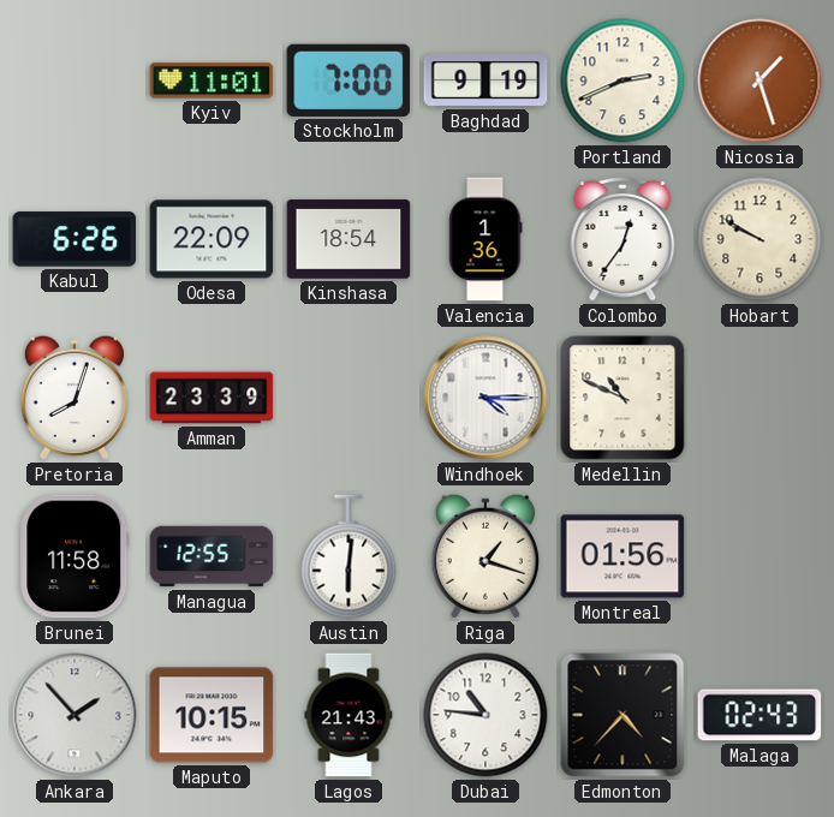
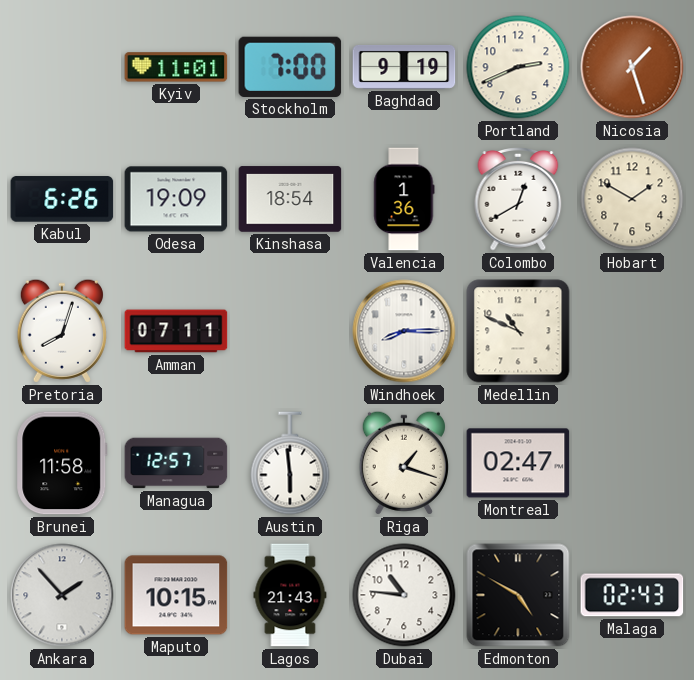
Odesa: 22:09 -> 19:09
Colombo: 12:36 -> 12:40
Hobart: 9:50 -> 1:50
Amman: 23:39 -> 07:11
Windhoek: 4:15 -> 8:15
Managua: 12:55 -> 12:57
Austin: 6:01 -> 5:59
Montreal: 01:56 -> 02:47
Edmonton: 4:37 -> 4:50
